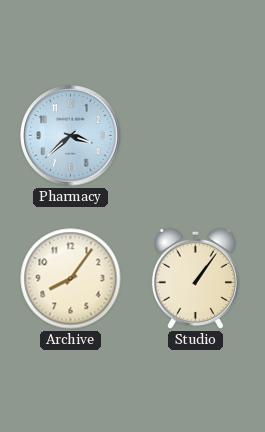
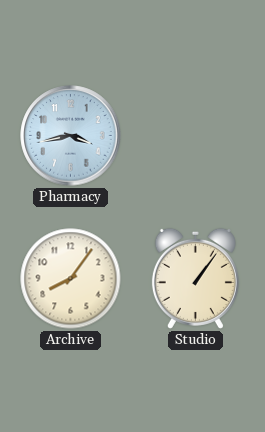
Pharmacy: 3:38 -> 3:43
